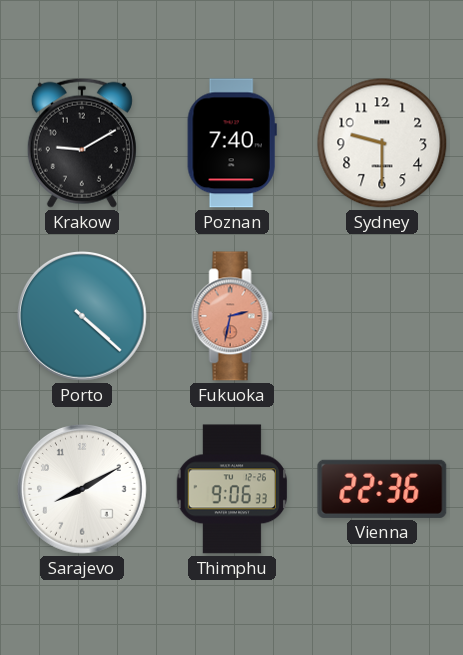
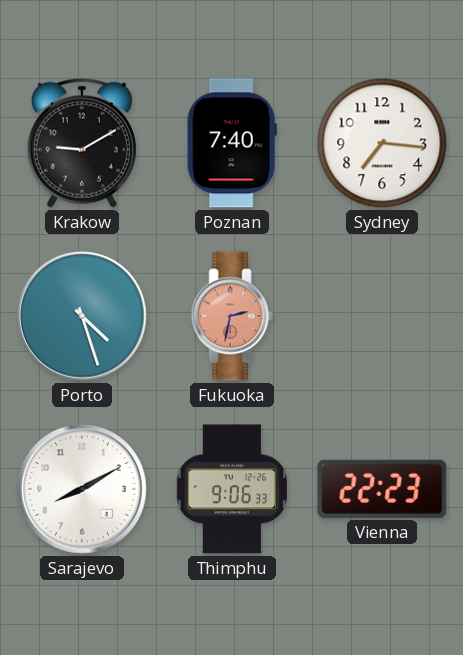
Sydney: 9:30 -> 7:16
Porto: 4:22 -> 4:27
Vienna: 22:36 -> 22:23
